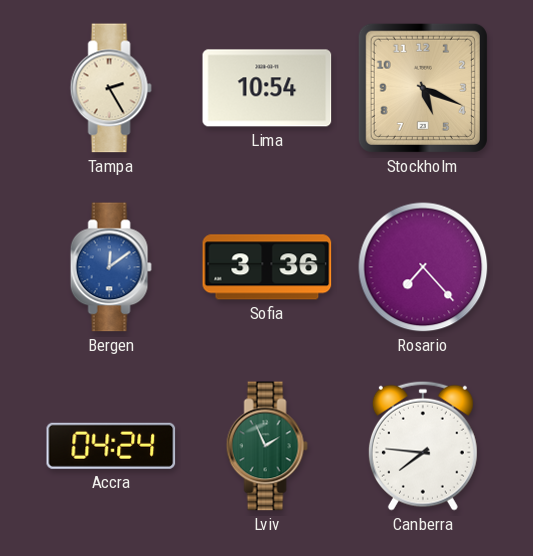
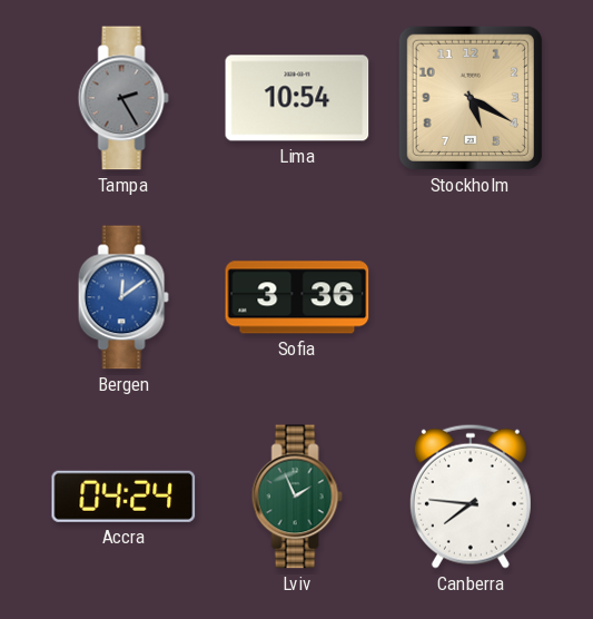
Tampa dial: cream -> grey
Stockholm: 5:19 -> 5:20
Rosario: 7:23 -> none
